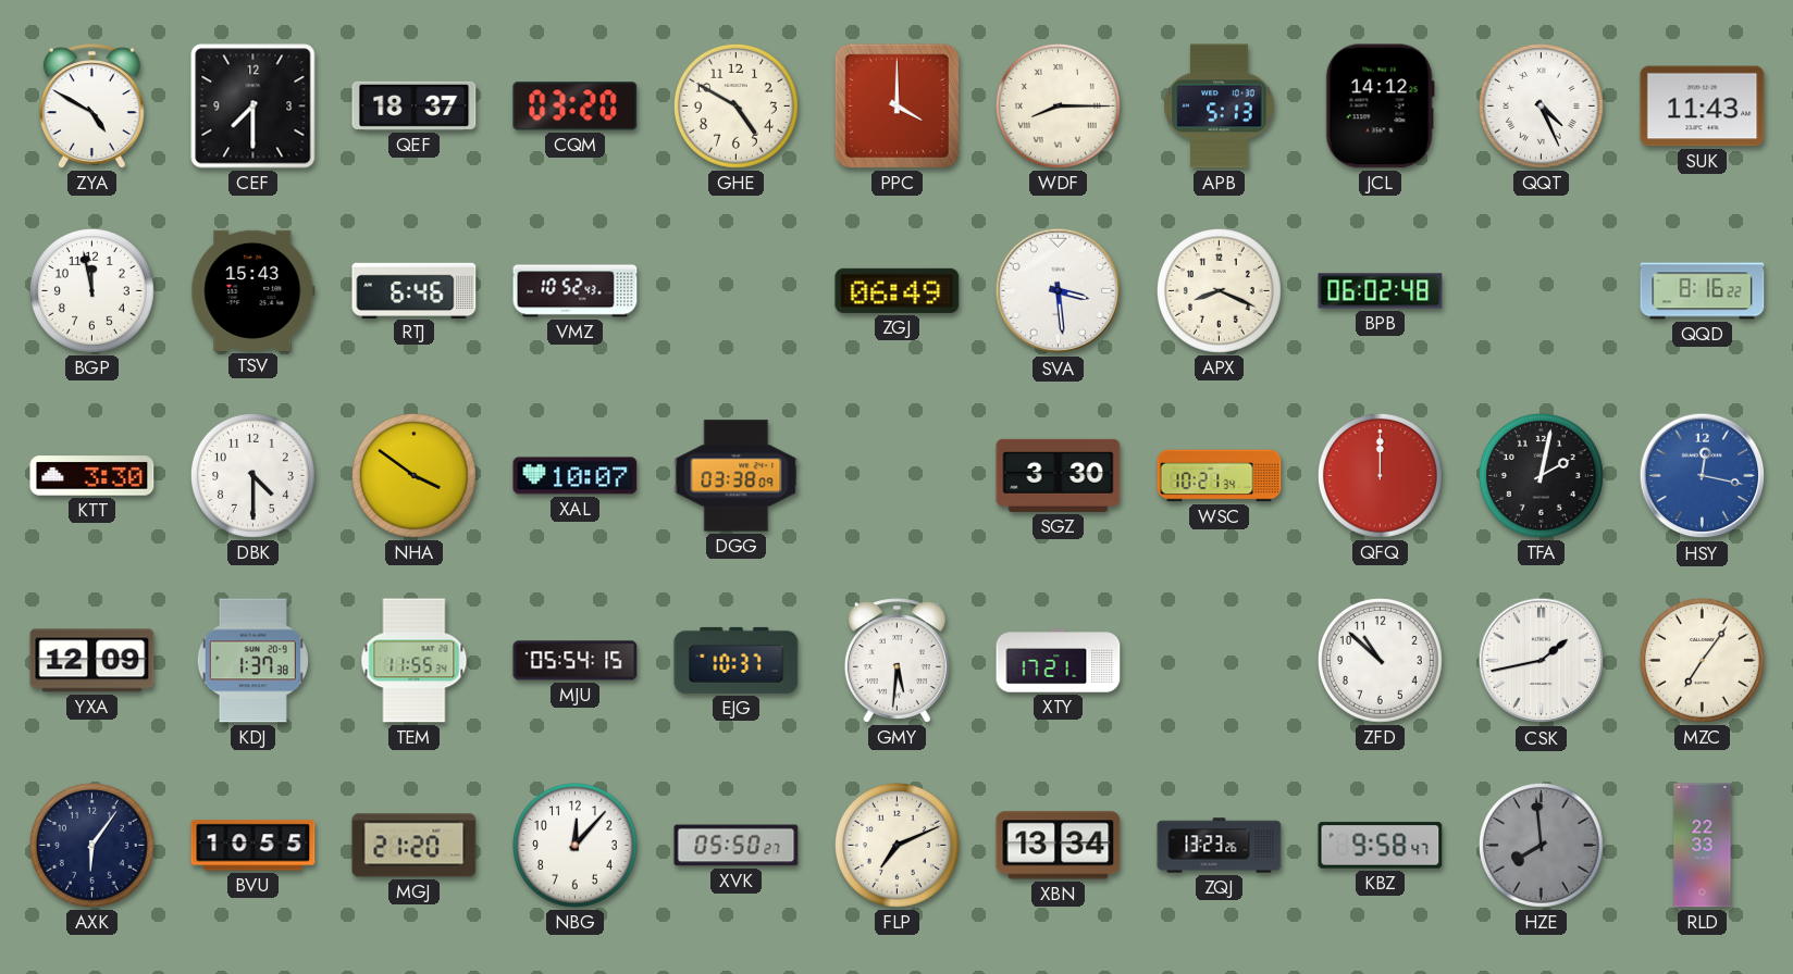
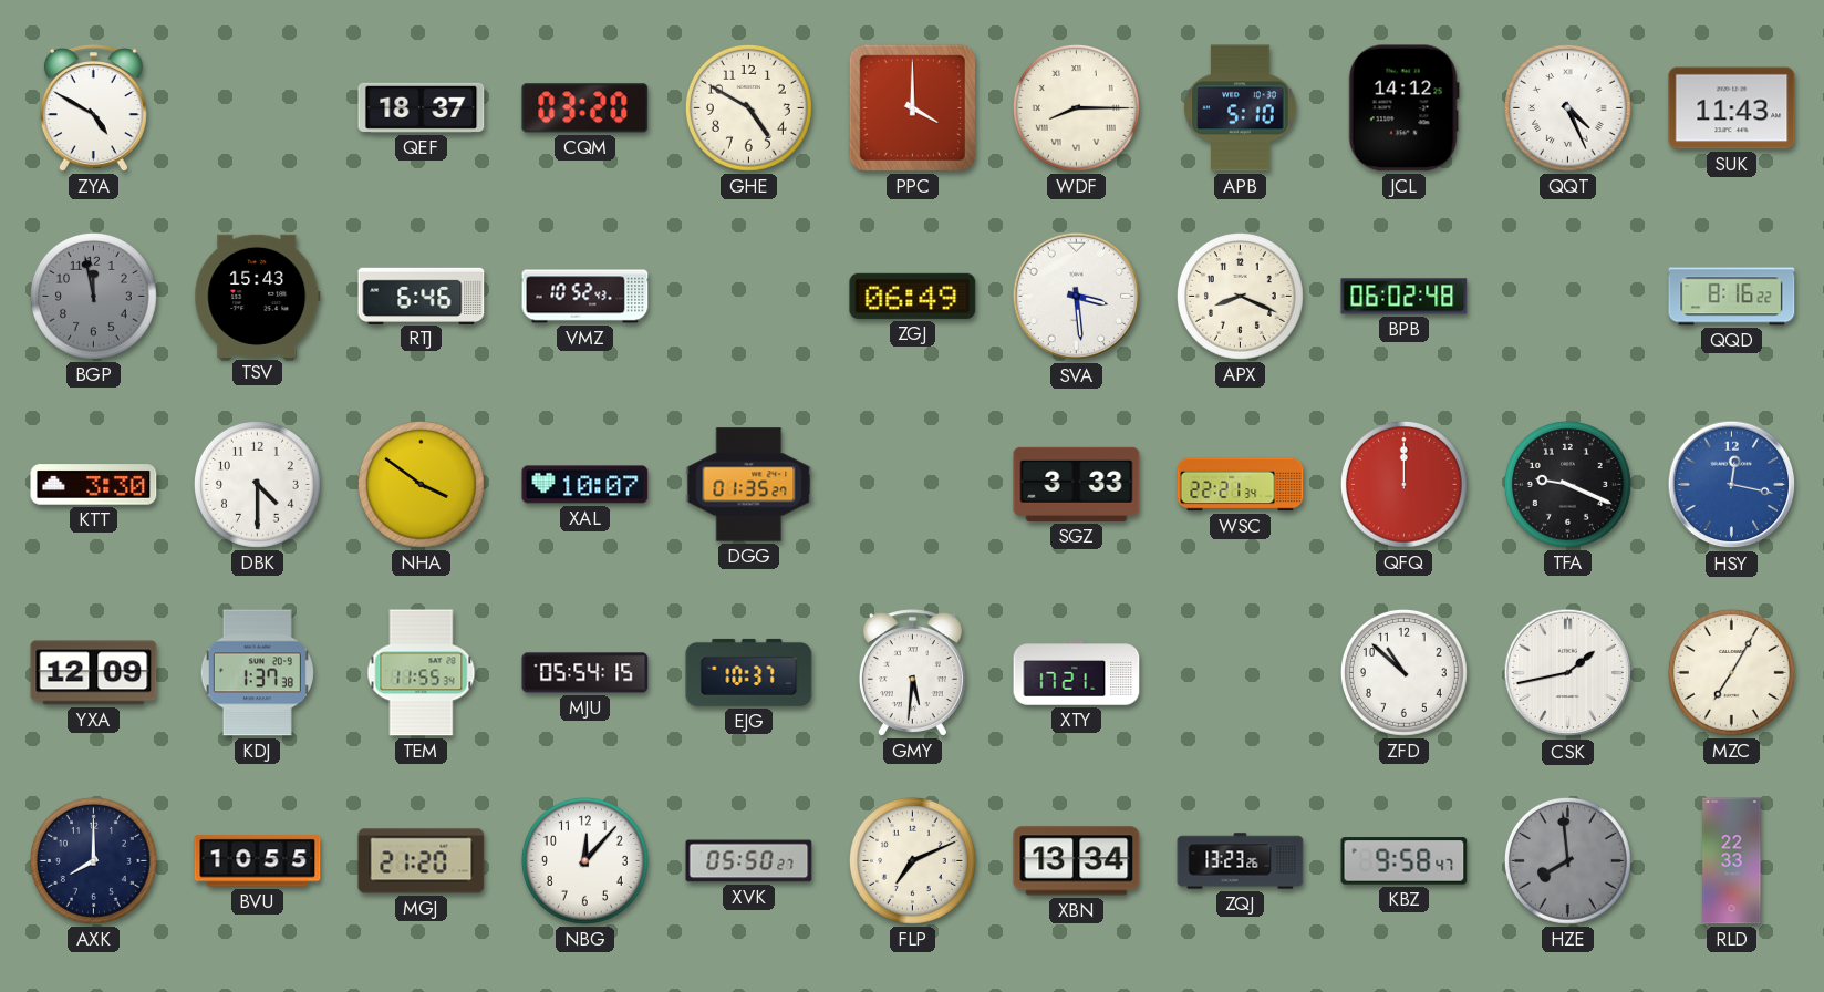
CEF: 7:30 -> none
APB: 5:13 -> 5:10
BGP dial: white -> grey
DGG: 03:38 -> 01:35
SGZ: 3:30 -> 3:33
WSC: 10:21 -> 22:21
TFA: 2:02 -> 9:19
MZC: 7:06 -> 7:05
AXK: 6:06 -> 8:00
